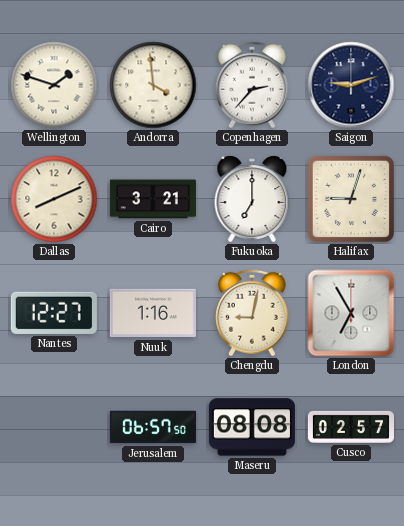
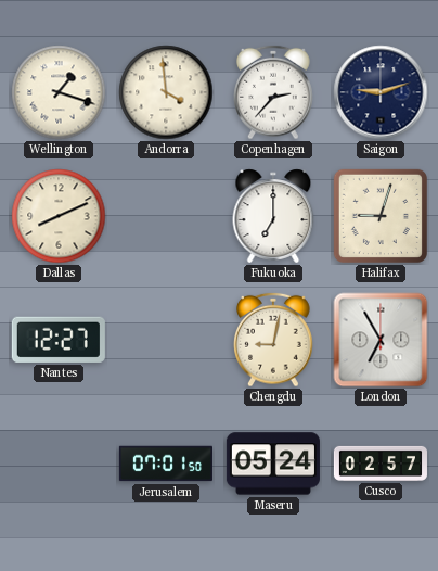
Wellington: 1:48 -> 1:18
Cairo: 3:21 -> none
Nuuk: 1:16 -> none
Jerusalem: 06:57 -> 07:01
Maseru: 08:08 -> 05:24
